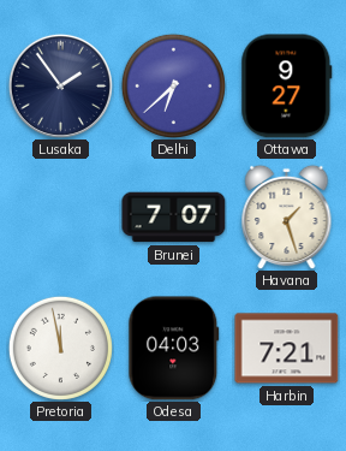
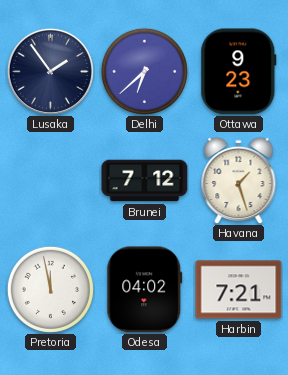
Ottawa: 9:27 -> 9:23
Brunei: 7:07 -> 7:12
Odesa: 04:03 -> 04:02
